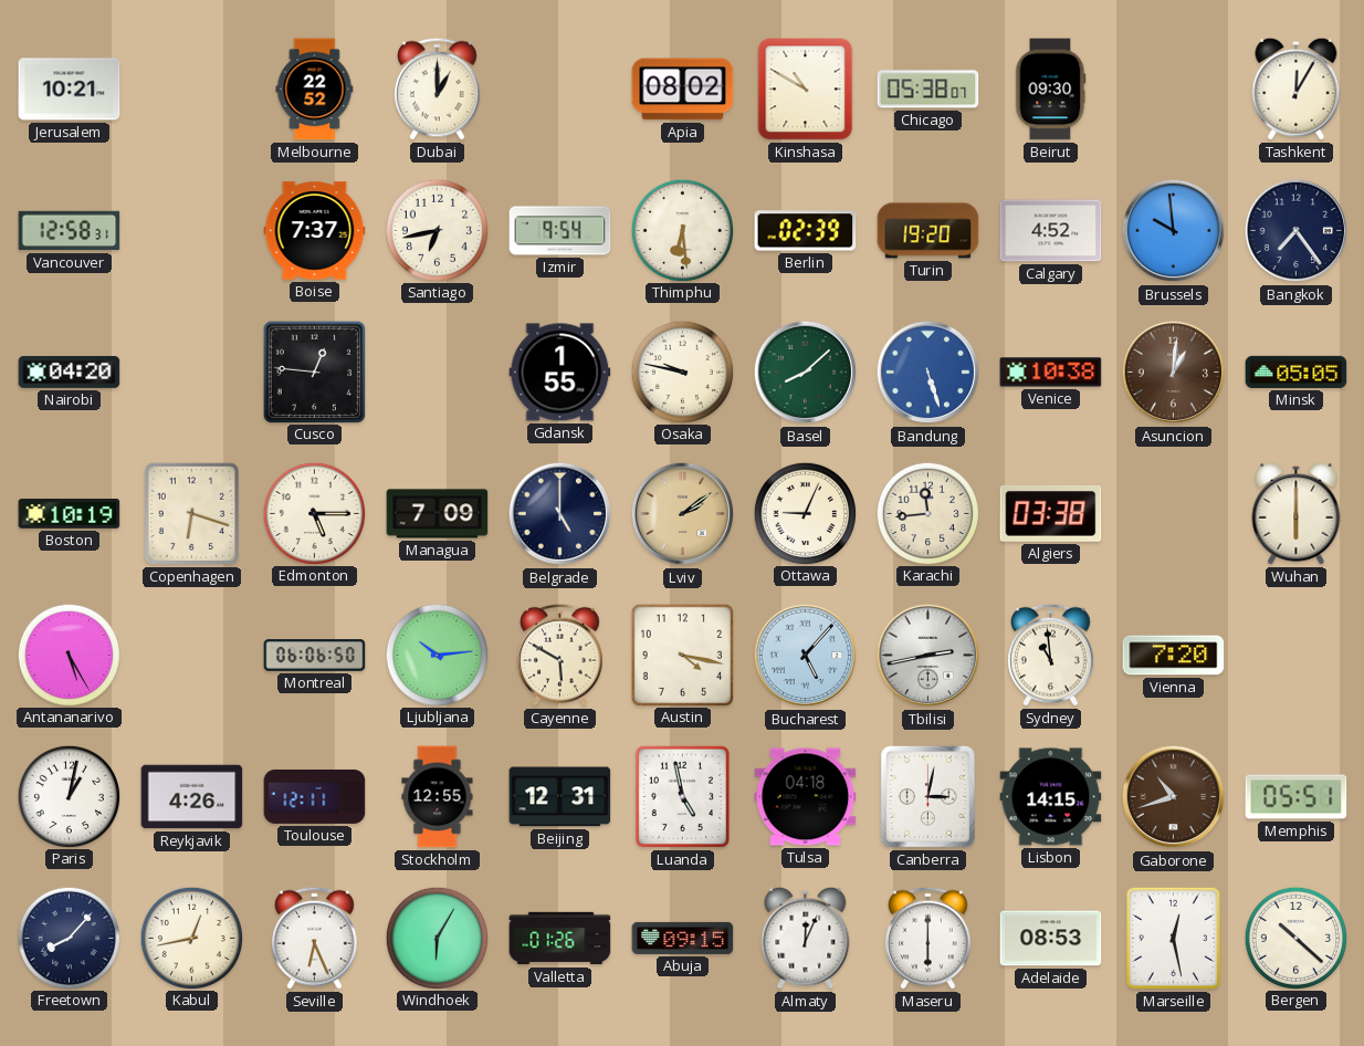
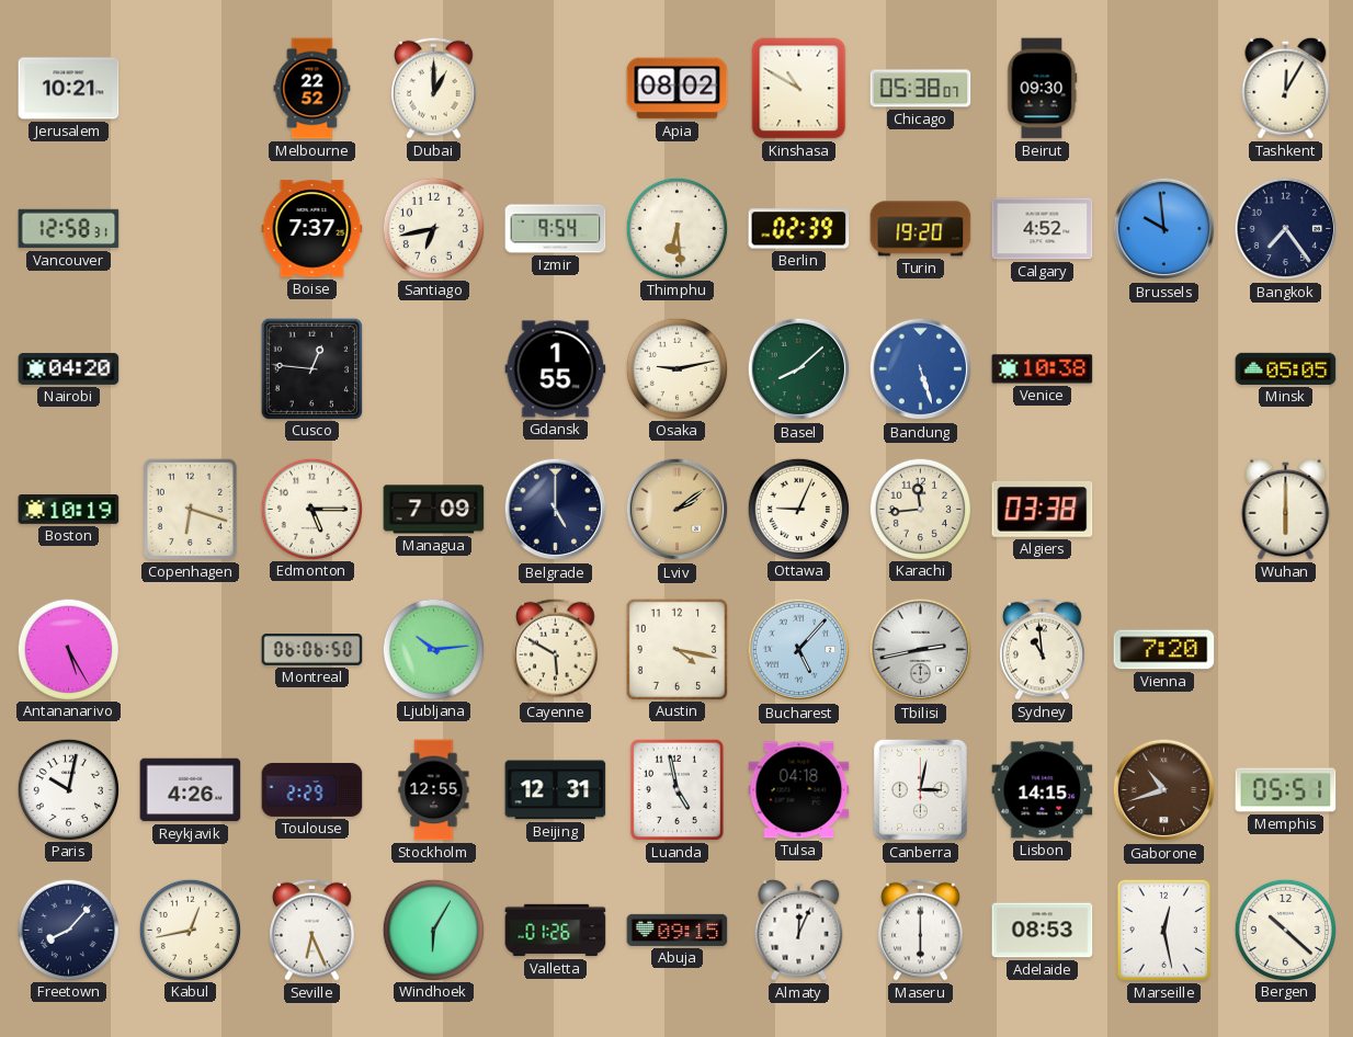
Osaka: 9:47 -> 9:13
Asuncion: 1:01 -> none
Paris: 1:02 -> 10:02
Toulouse: 12:11 -> 2:29
